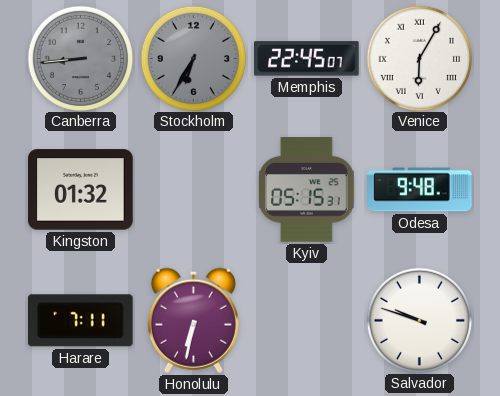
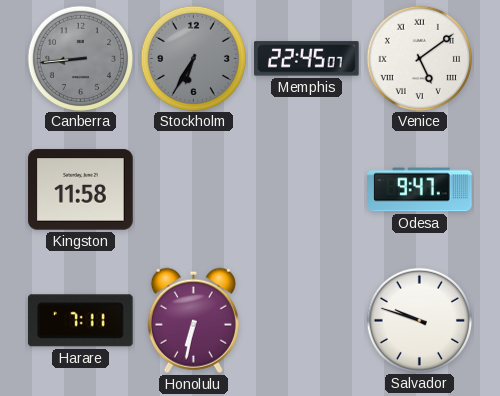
Venice: 6:05 -> 5:09
Kingston: 01:32 -> 11:58
Kyiv: 05:15 -> none
Odesa: 9:48 -> 9:47
